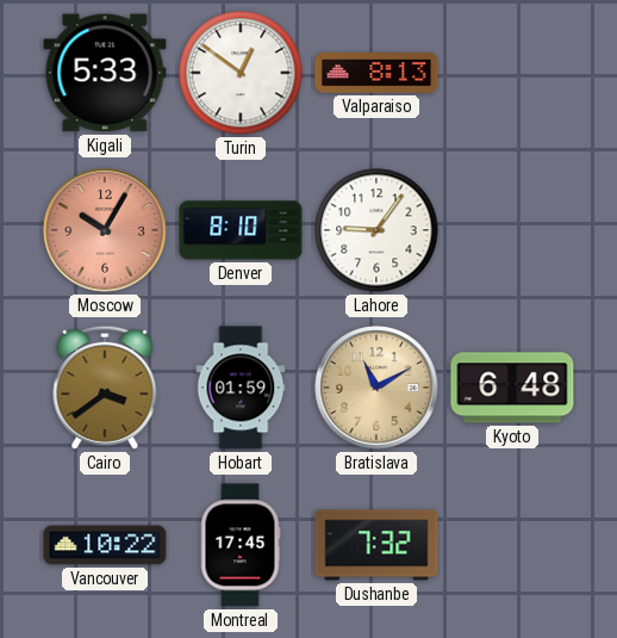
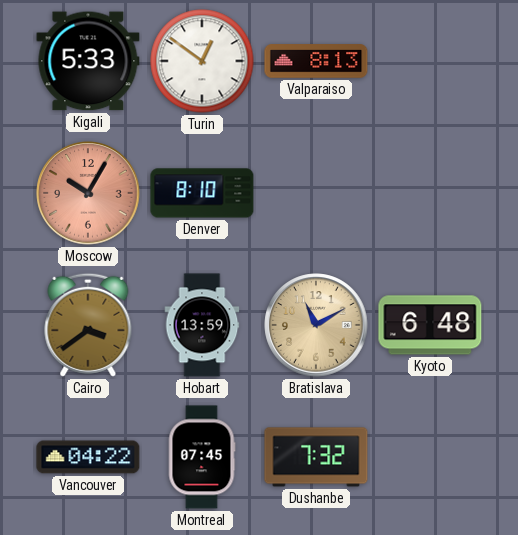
Lahore: 9:06 -> none
Hobart: 01:59 -> 13:59
Vancouver: 10:22 -> 04:22
Montreal: 17:45 -> 07:45
